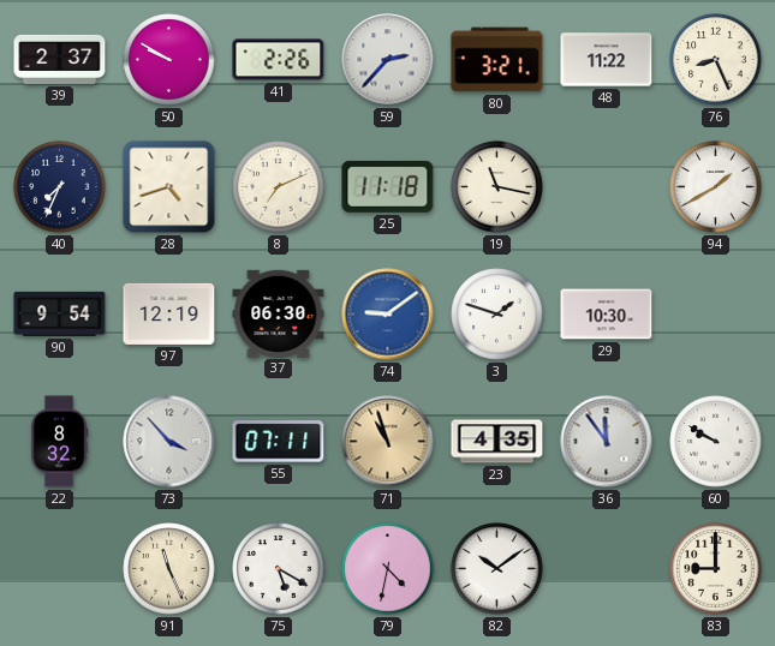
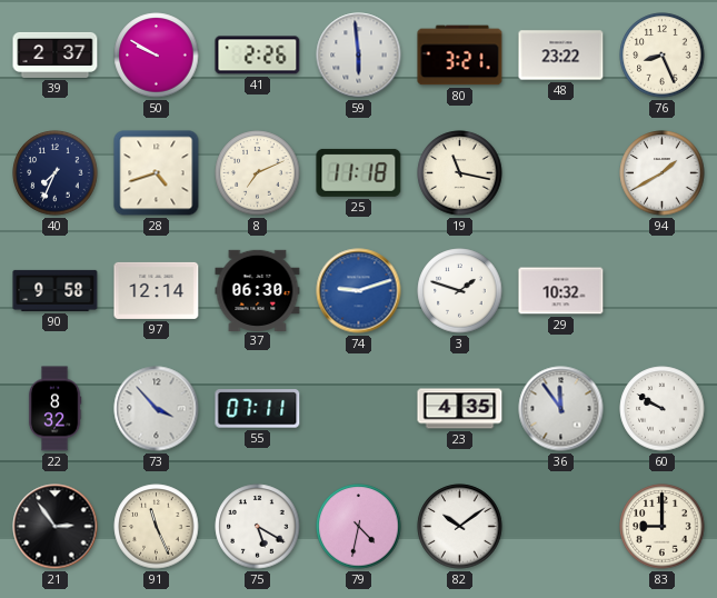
59: 2:37 -> 5:59
48: 11:22 -> 23:22
90: 9:54 -> 9:58
97: 12:19 -> 12:14
74: 9:09 -> 9:12
29: 10:30 -> 10:32
71: 10:57 -> none
21: none -> 2:54
